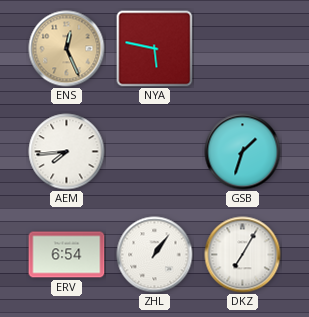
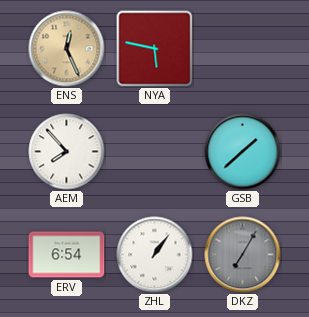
AEM: 7:44 -> 7:53
GSB: 1:33 -> 1:38
DKZ dial: white -> grey
